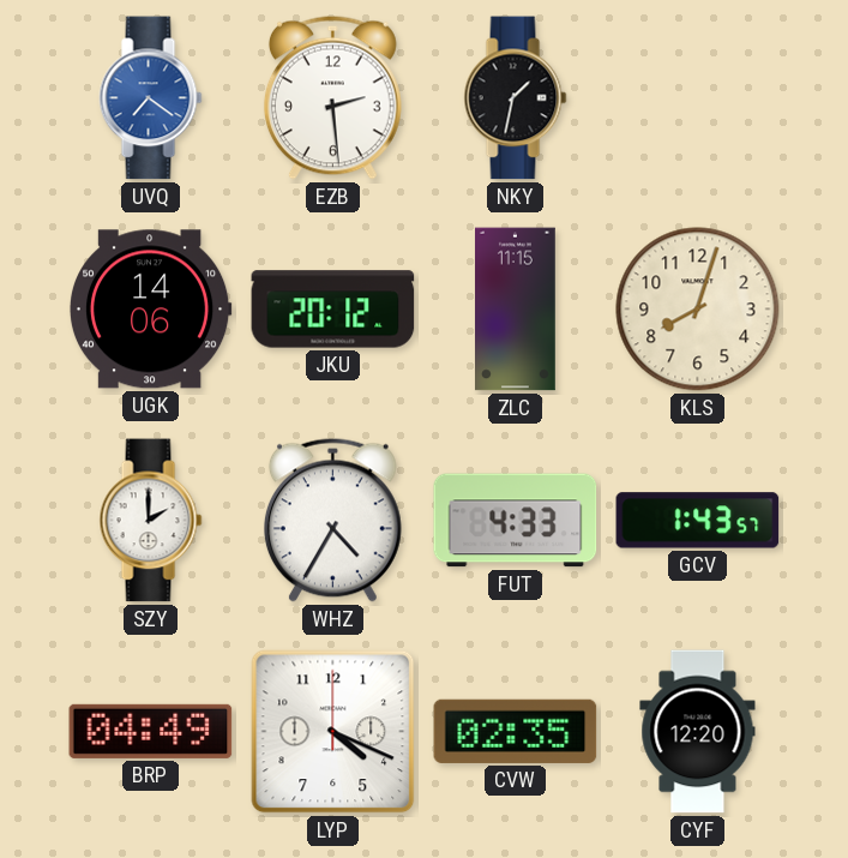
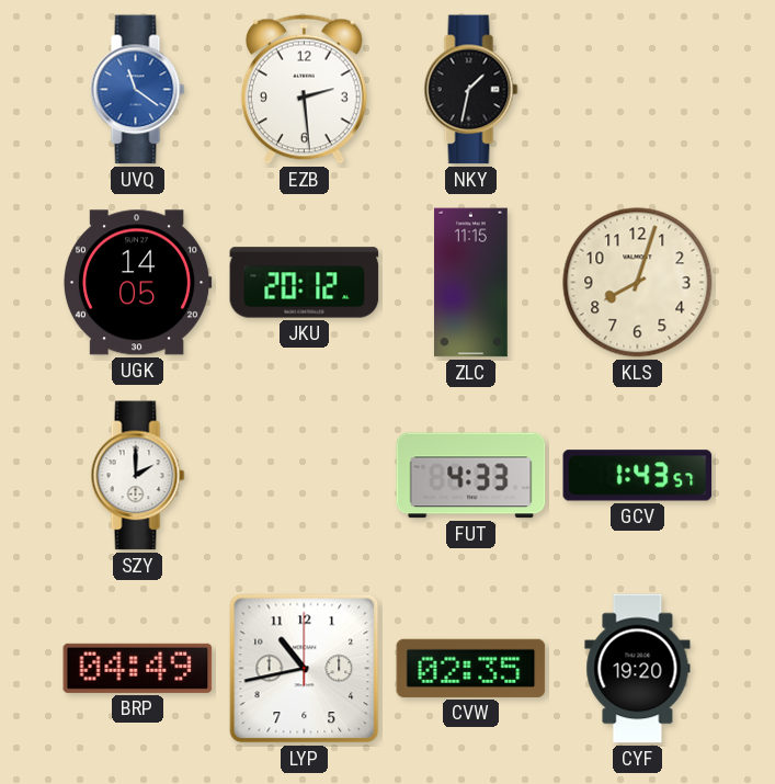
UVQ: 7:21 -> 11:21
UGK: 14:06 -> 14:05
WHZ: 4:35 -> none
LYP: 4:19 -> 10:43
CYF: 12:20 -> 19:20
